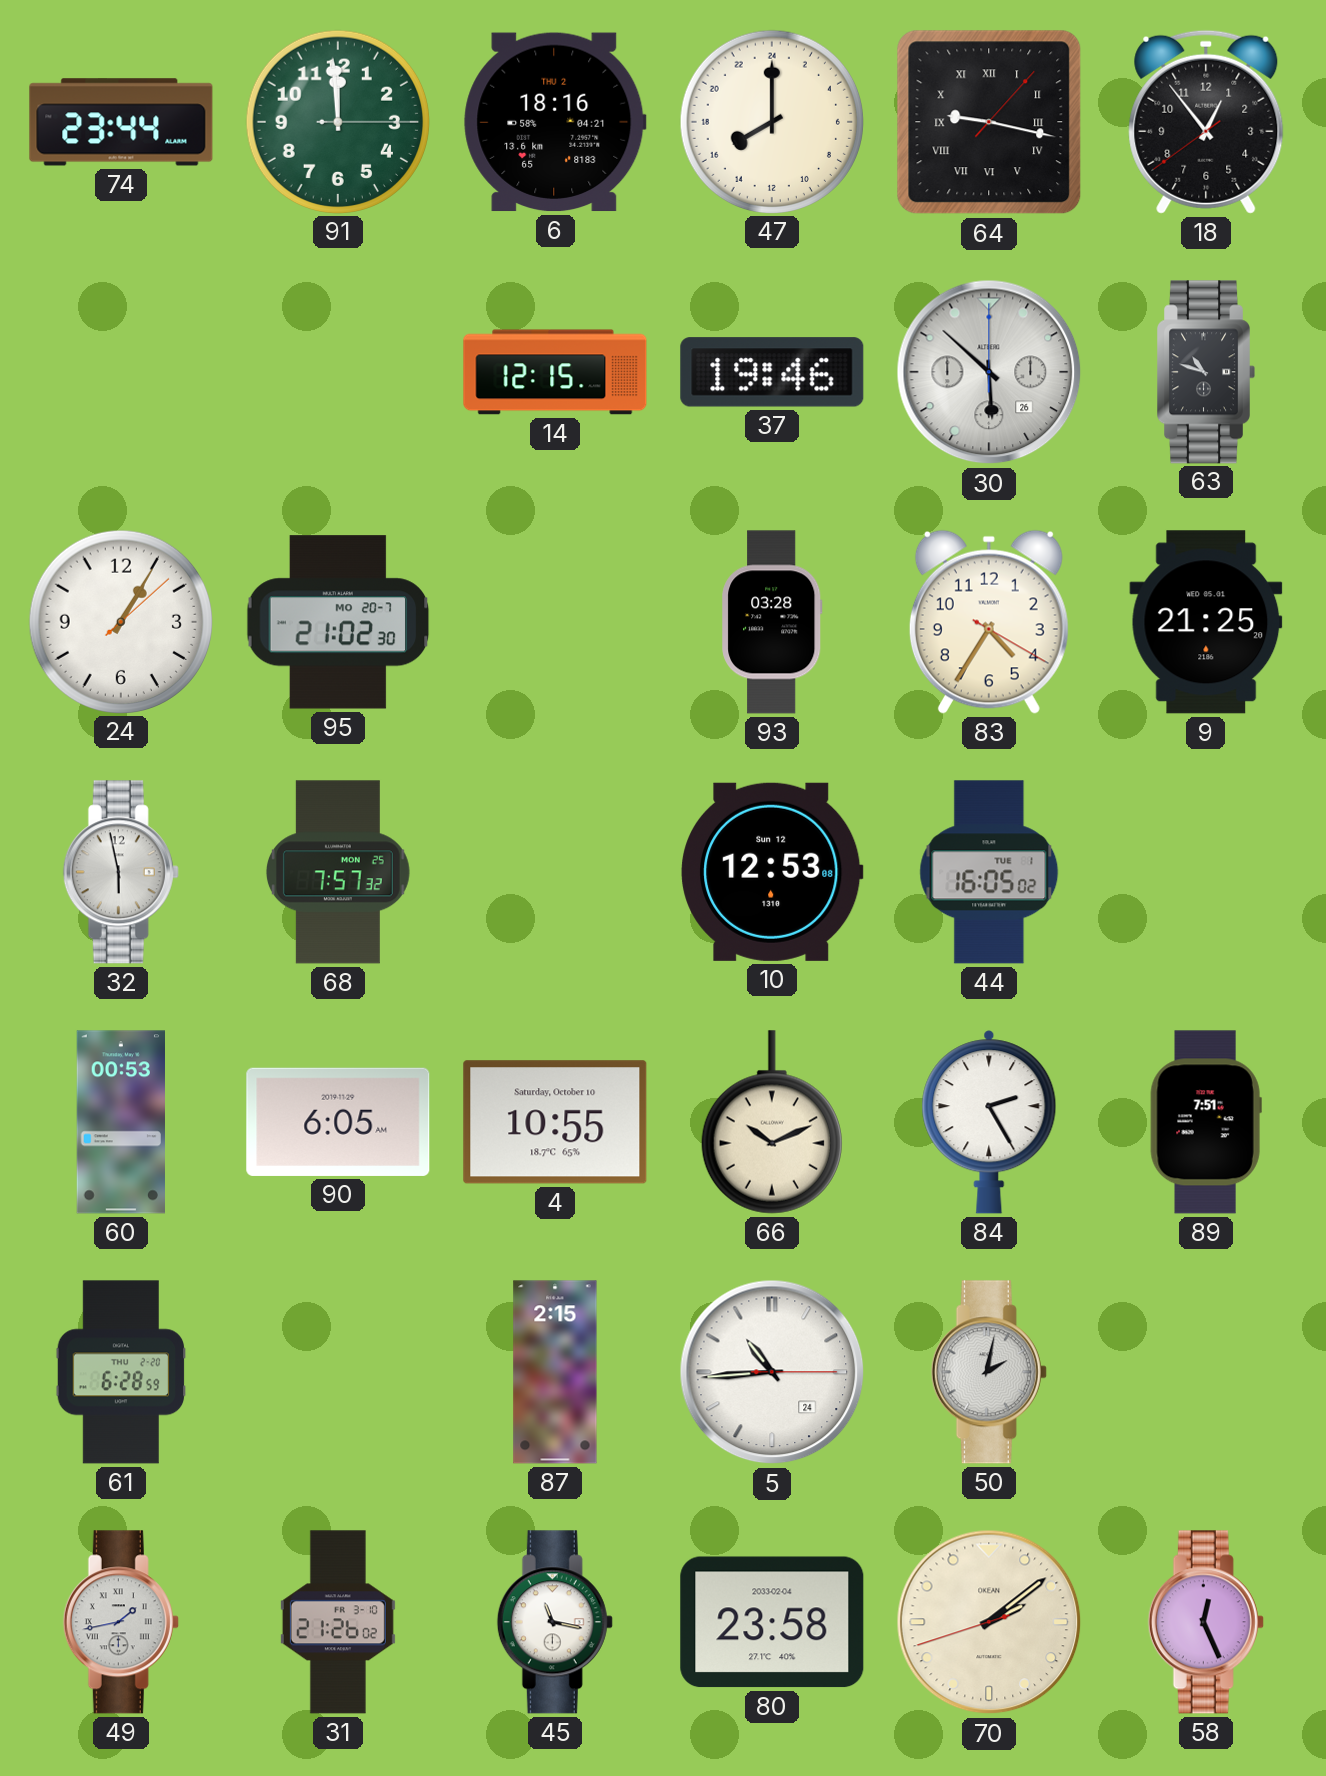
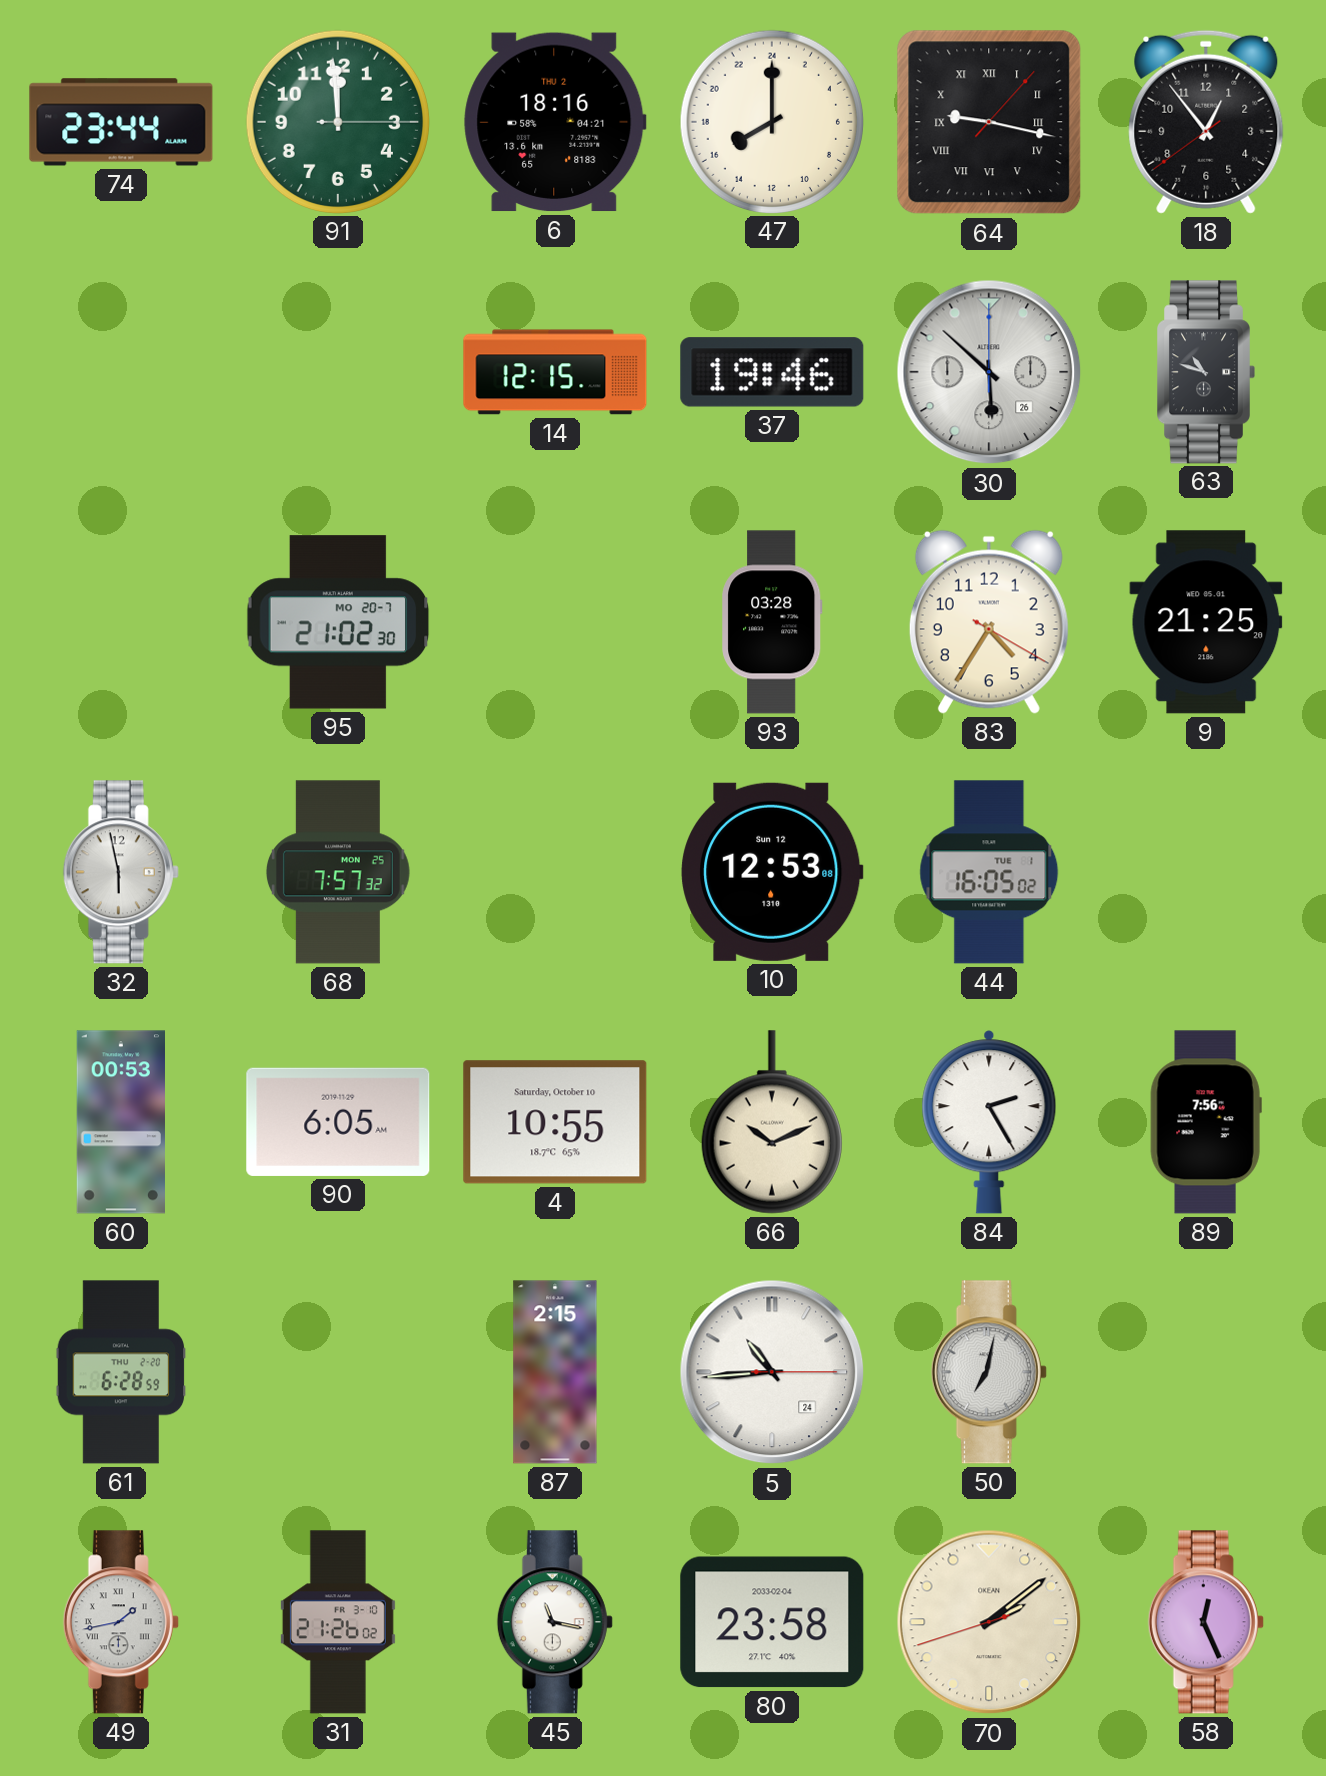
24: 1:05 -> none
89: 7:51 -> 7:56
50: 2:02 -> 7:02
